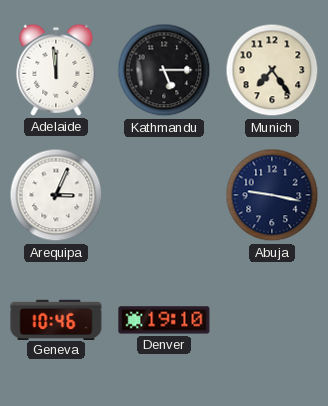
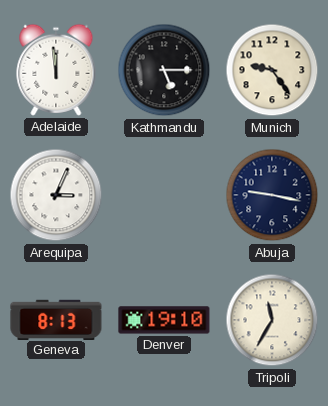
Munich: 7:24 -> 9:24
Geneva: 10:46 -> 8:13
Tripoli: none -> 11:35
